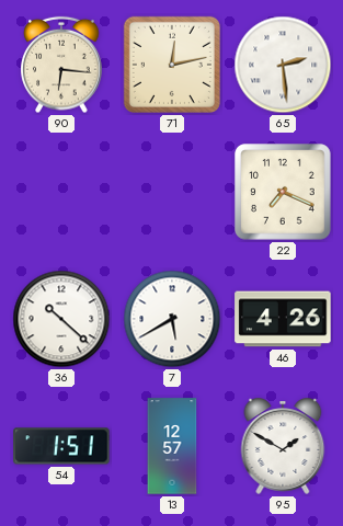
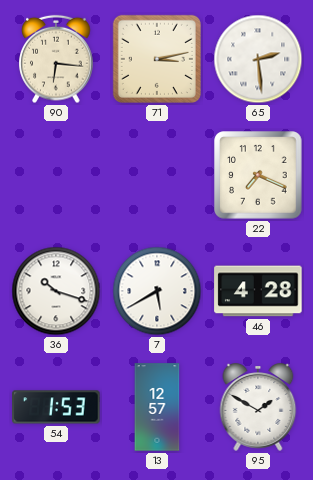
71: 12:13 -> 3:13
36: 10:22 -> 10:18
46: 4:26 -> 4:28
54: 1:51 -> 1:53
